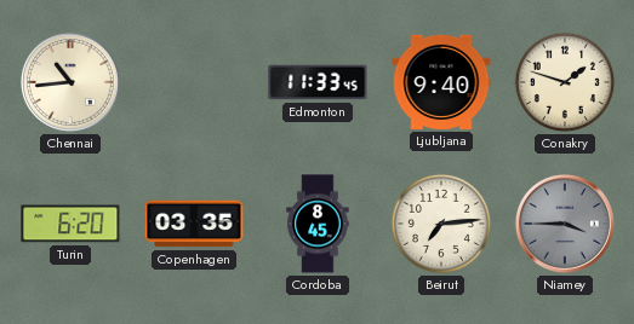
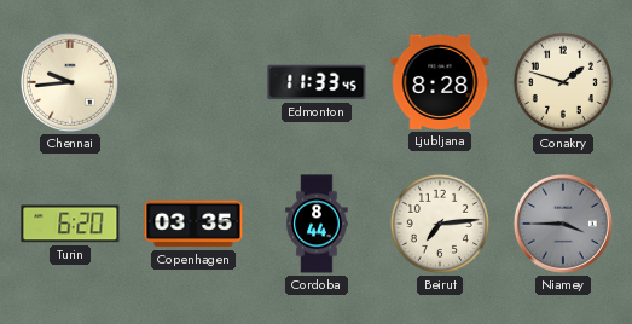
Chennai: 10:44 -> 9:44
Ljubljana: 9:40 -> 8:28
Cordoba: 8:45 -> 8:44
